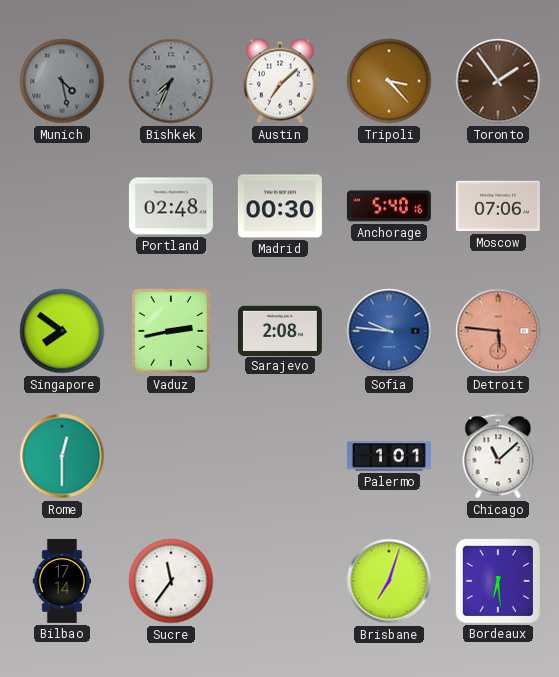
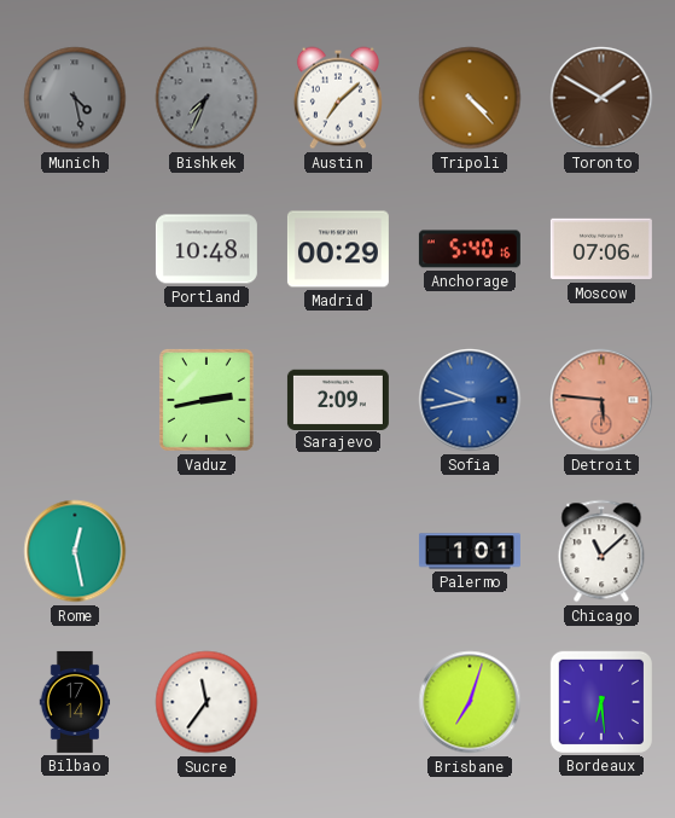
Tripoli: 3:23 -> 4:23
Toronto: 1:54 -> 1:50
Portland: 02:48 -> 10:48
Madrid: 00:30 -> 00:29
Singapore: 7:51 -> none
Sarajevo: 2:08 -> 2:09
Sofia: 9:46 -> 9:43
Rome: 12:30 -> 12:28
